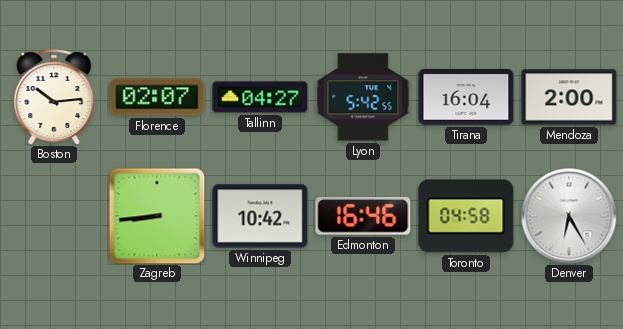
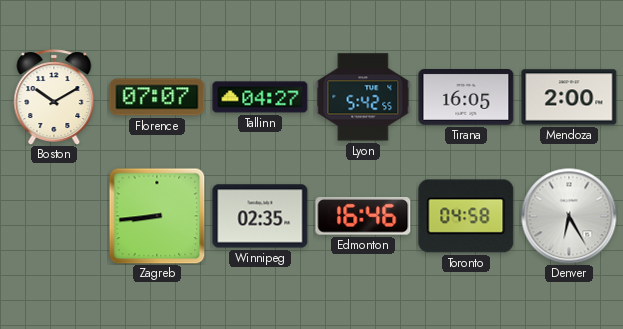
Boston: 10:14 -> 10:10
Florence: 02:07 -> 07:07
Tirana: 16:04 -> 16:05
Winnipeg: 10:42 -> 02:35
